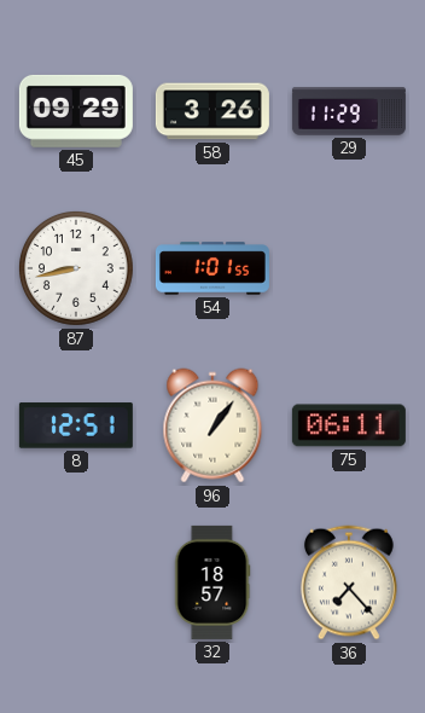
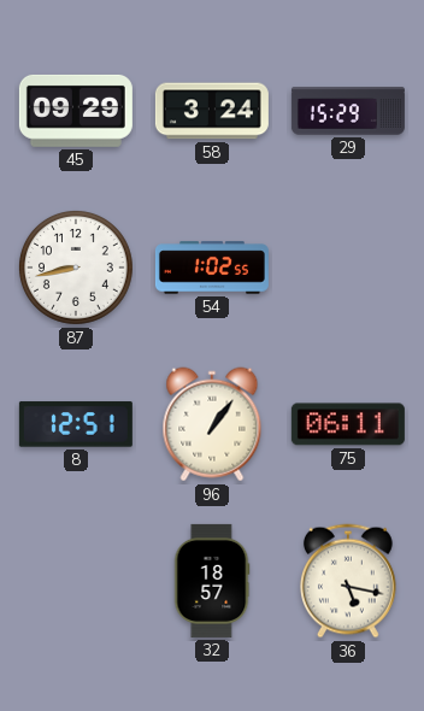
58: 3:26 -> 3:24
29: 11:29 -> 15:29
54: 1:01 -> 1:02
36: 7:23 -> 5:17
